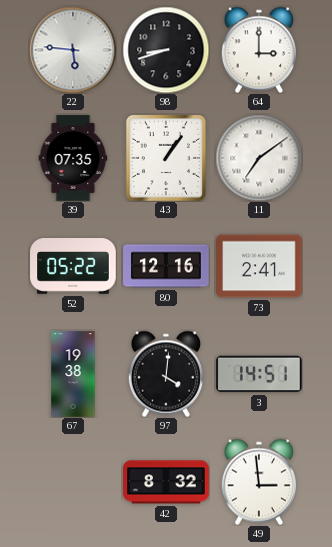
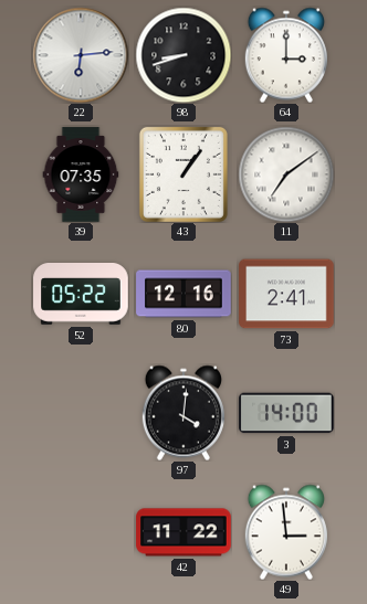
22: 5:46 -> 6:14
67: 19:38 -> none
3: 14:51 -> 14:00
42: 8:32 -> 11:22
